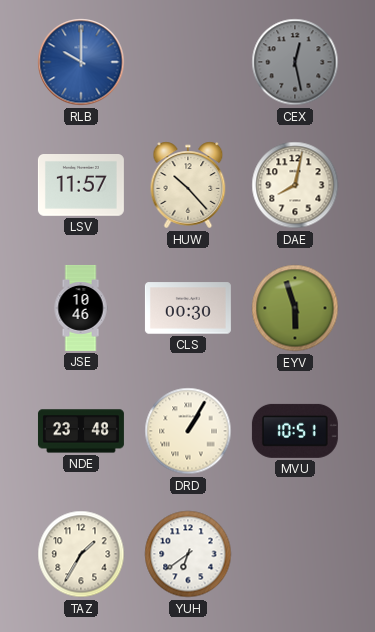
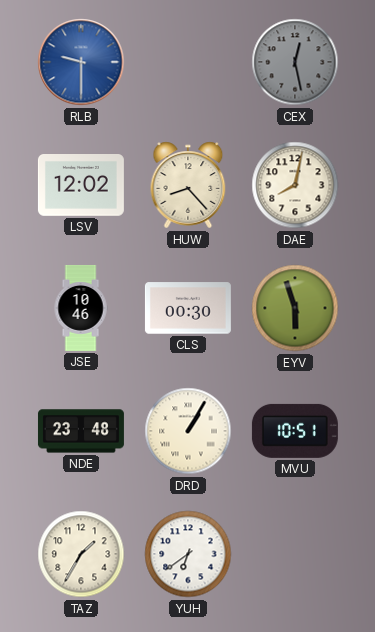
RLB: 10:00 -> 9:30
LSV: 11:57 -> 12:02
HUW: 10:23 -> 8:23
